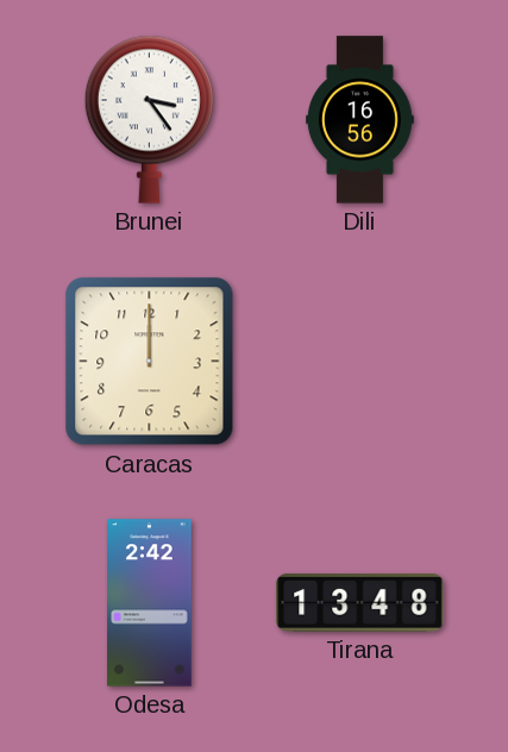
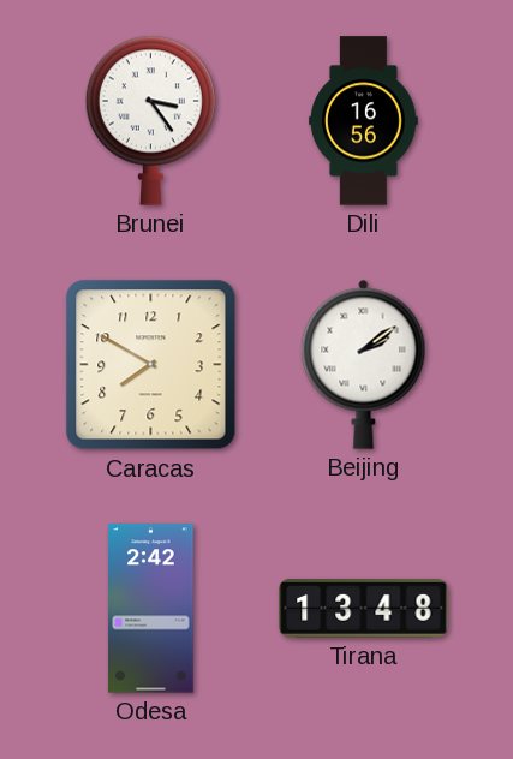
Caracas: 12:00 -> 7:50
Beijing: none -> 2:09
